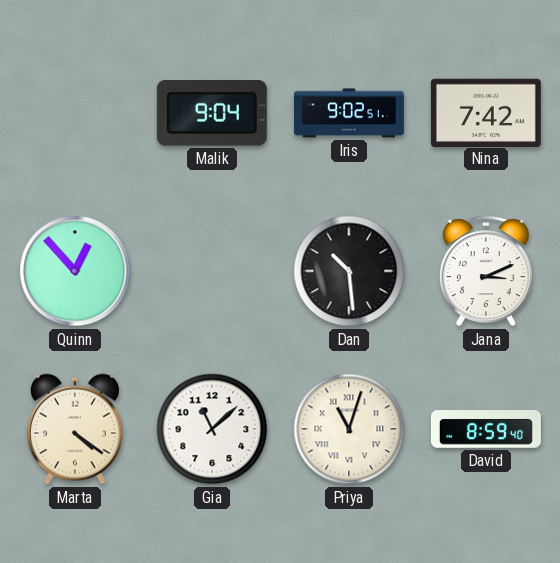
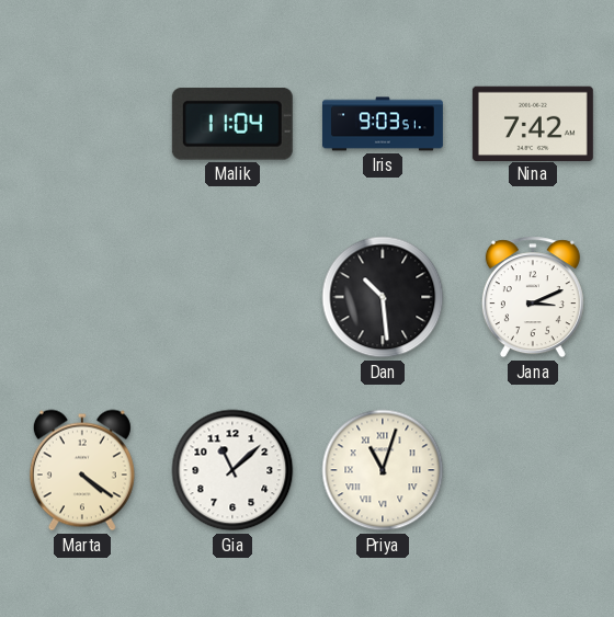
Malik: 9:04 -> 11:04
Iris: 9:02 -> 9:03
Quinn: 12:53 -> none
David: 8:59 -> none
